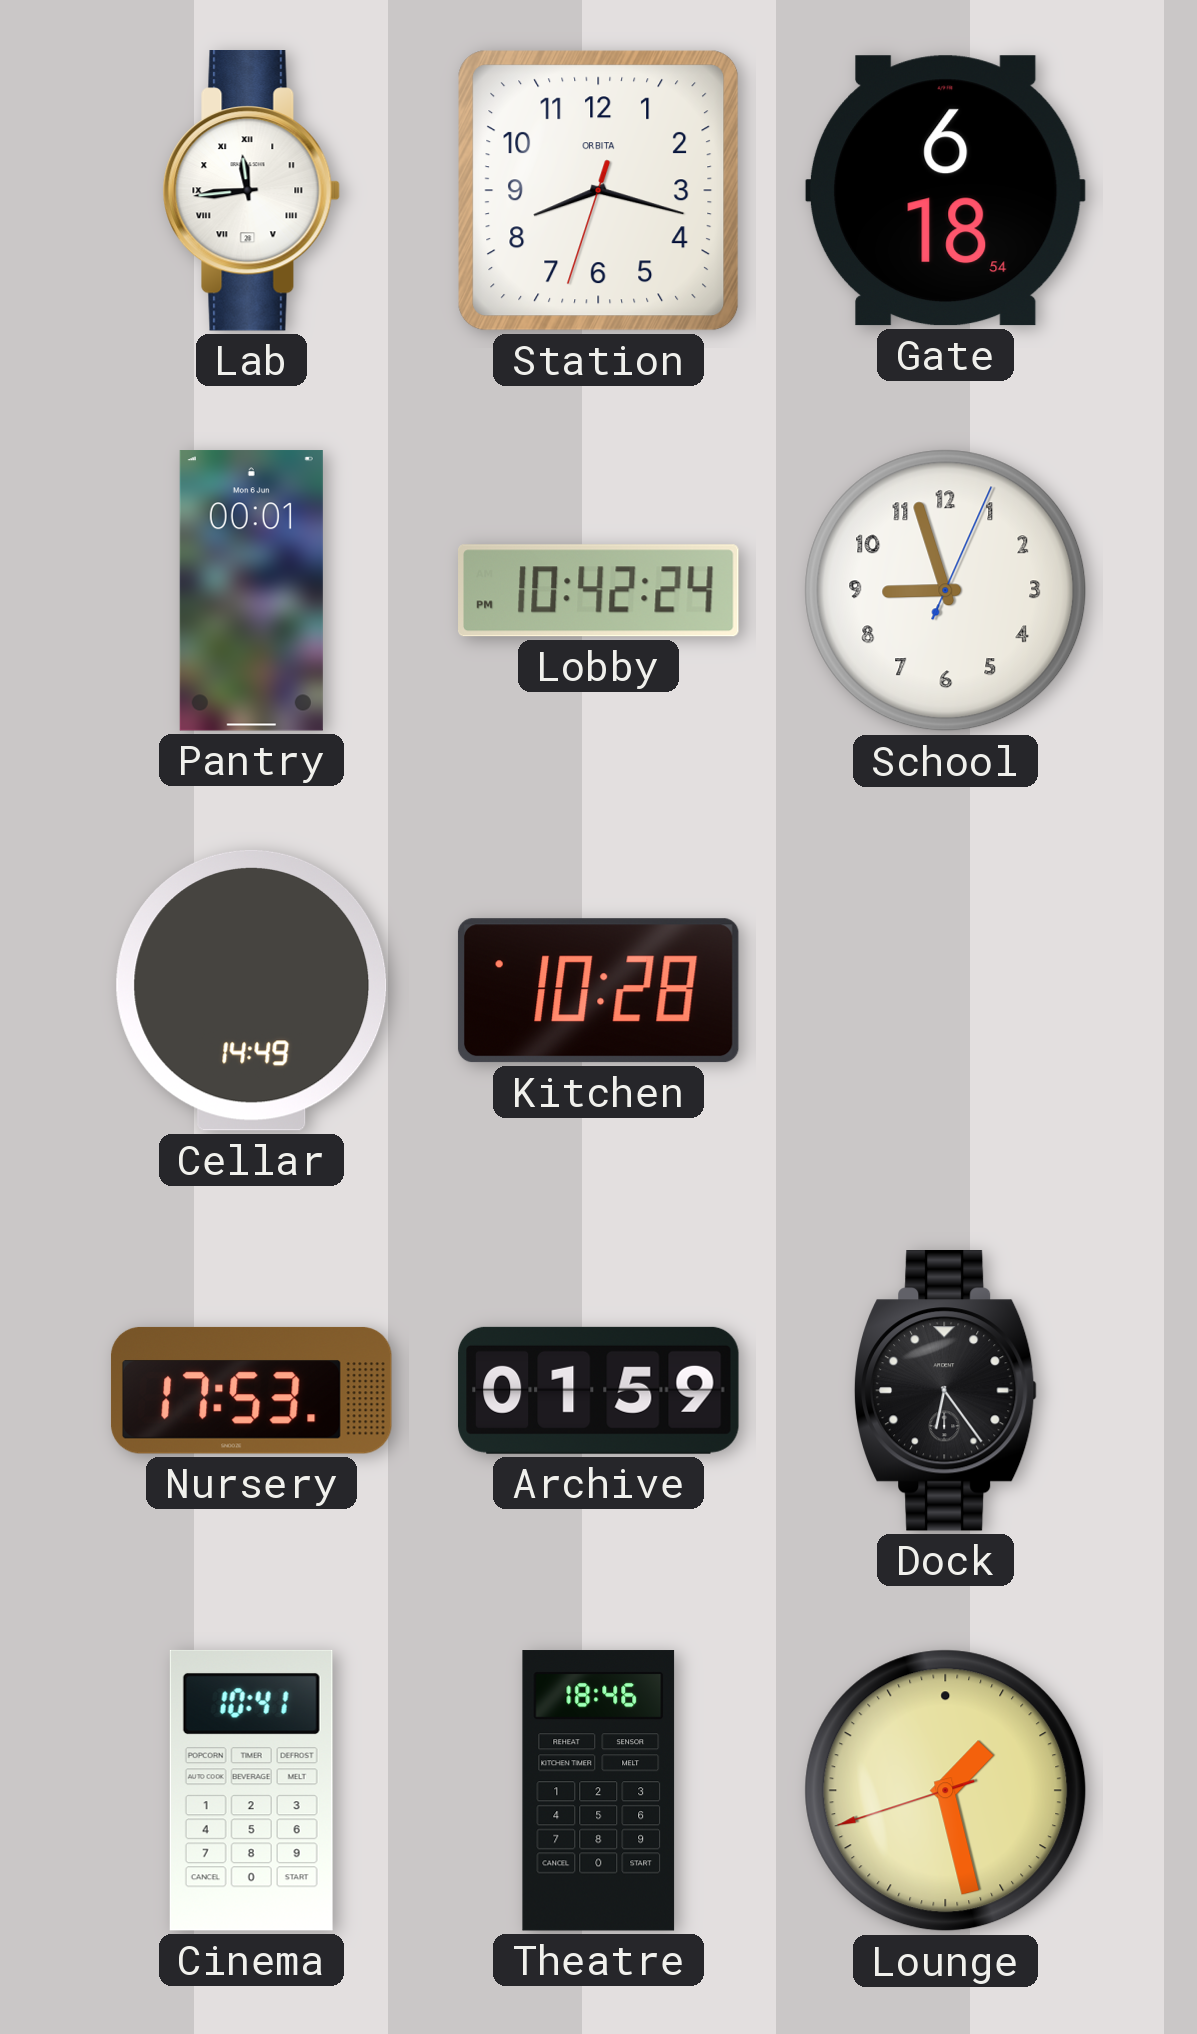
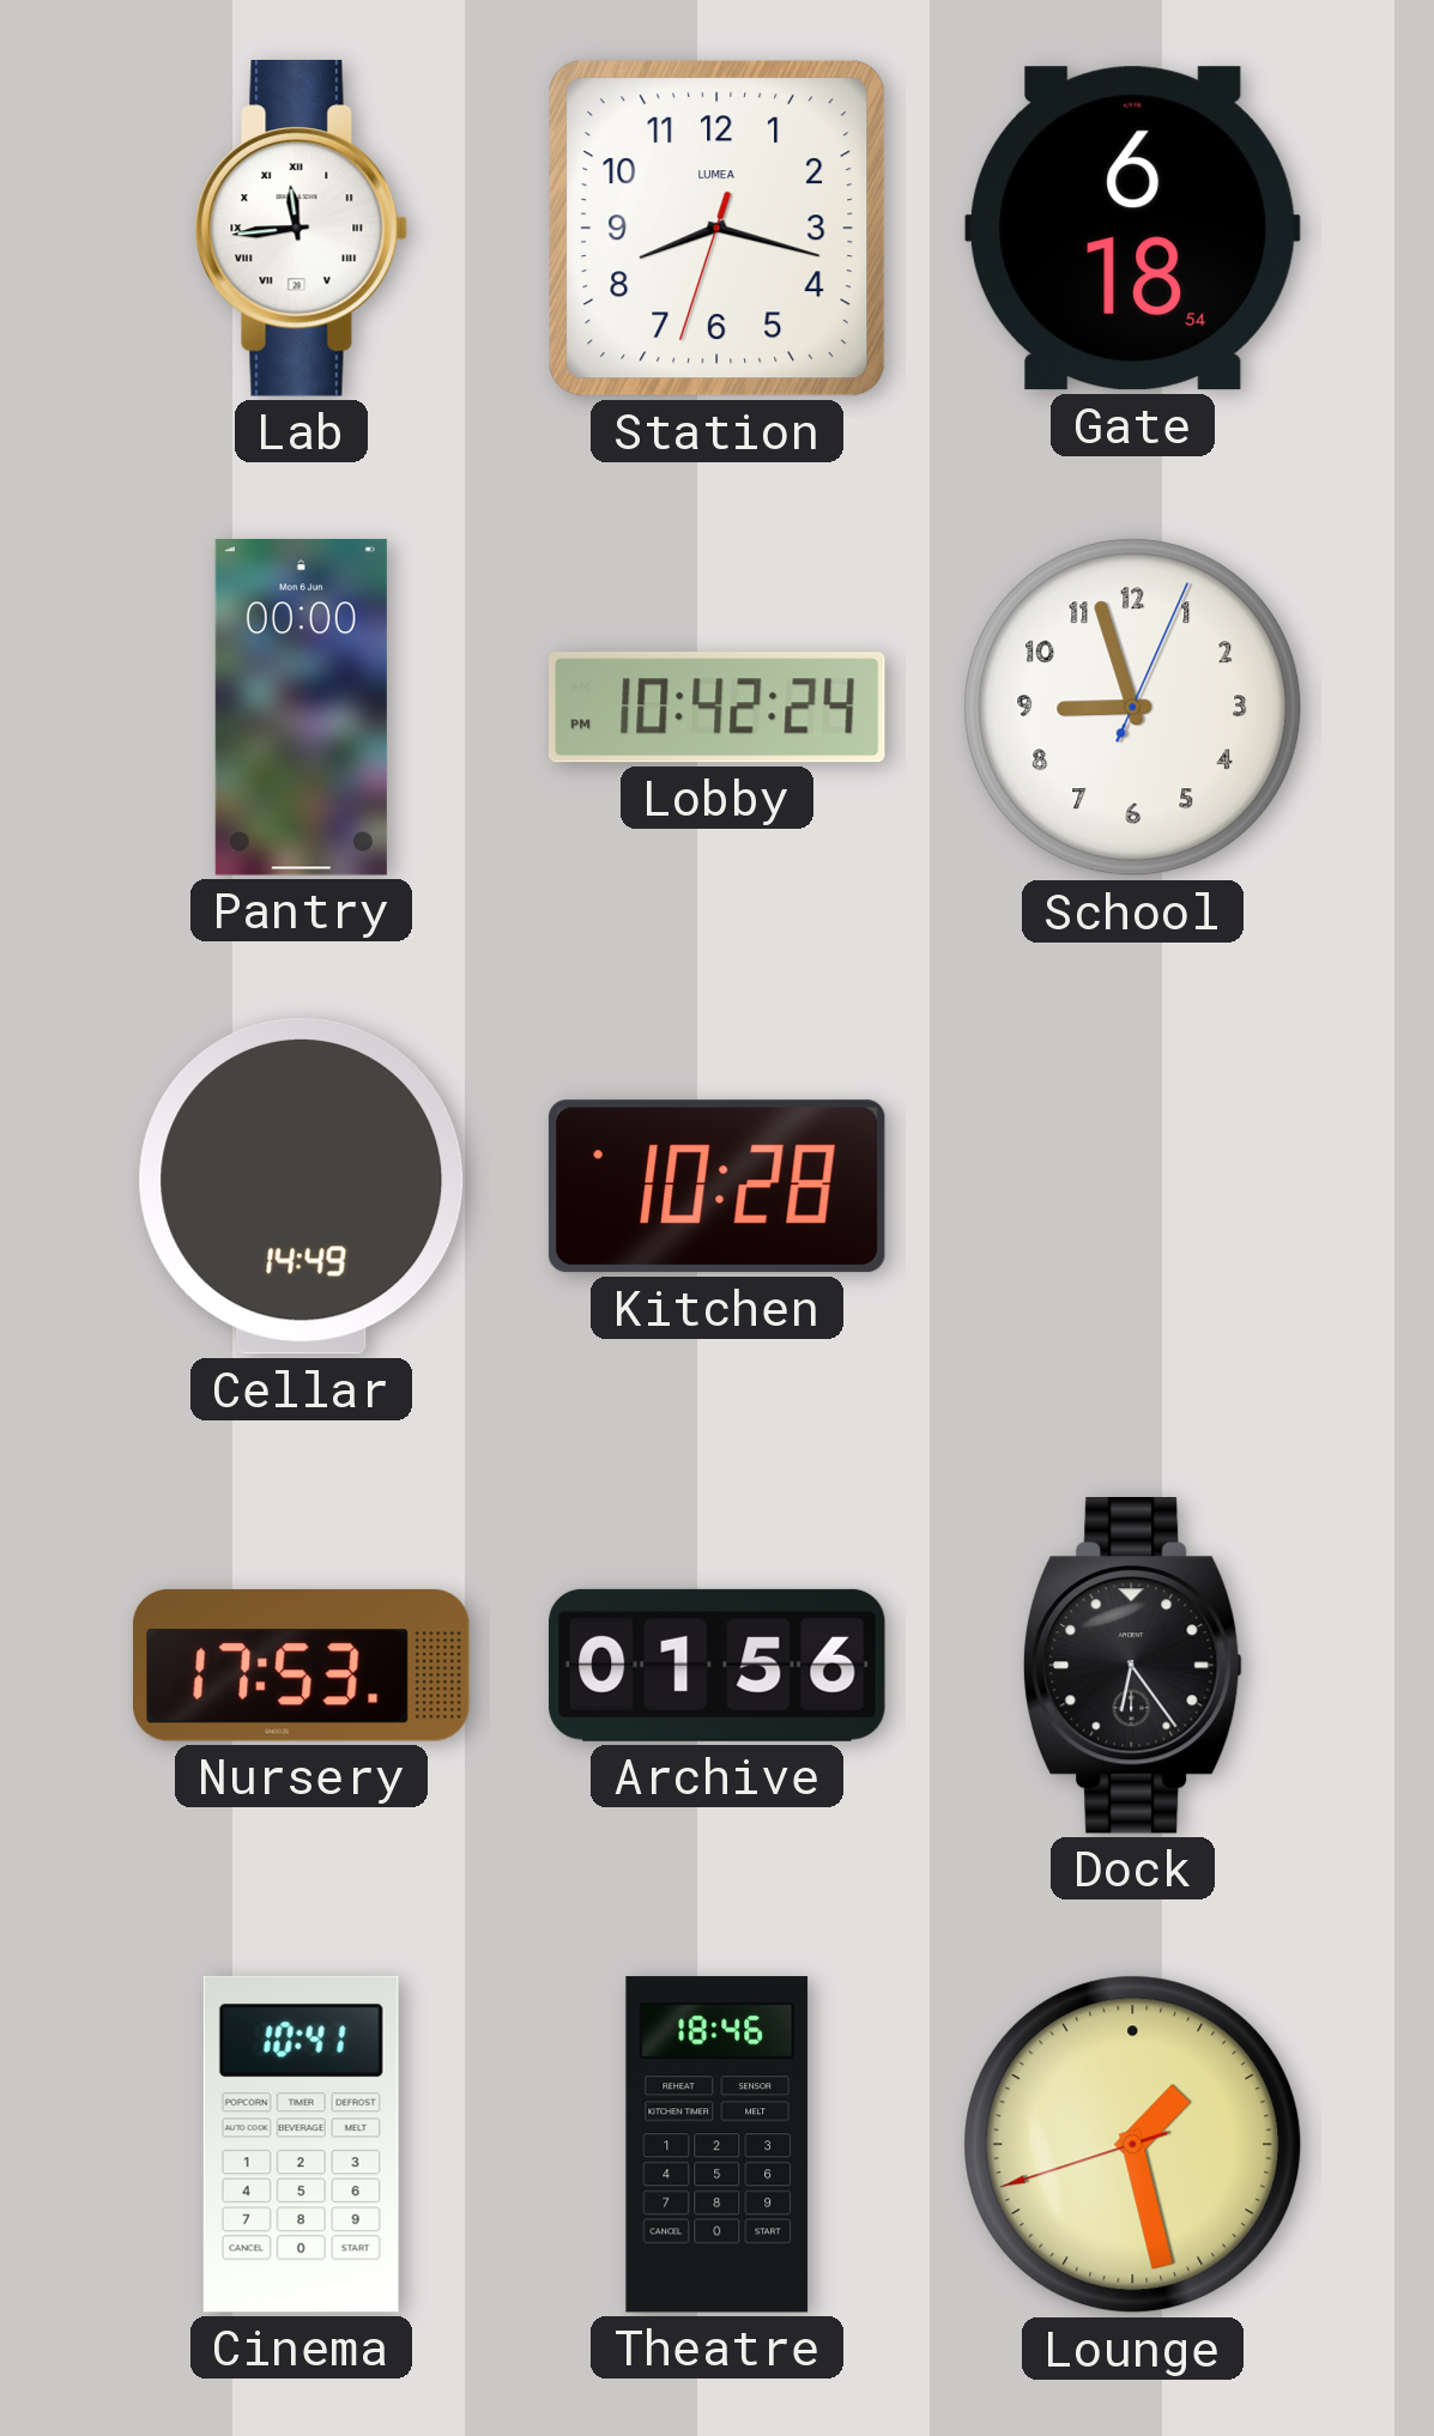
Station brand: ORBITA -> LUMEA
Pantry: 00:01 -> 00:00
Archive: 01:59 -> 01:56
